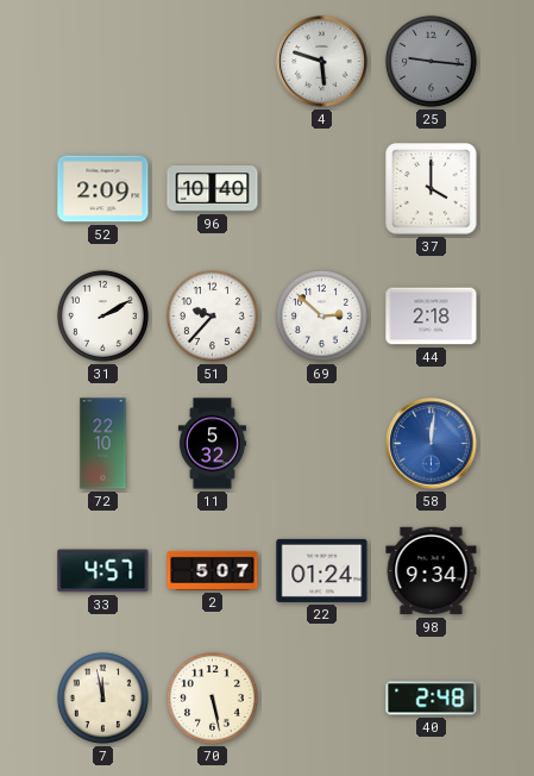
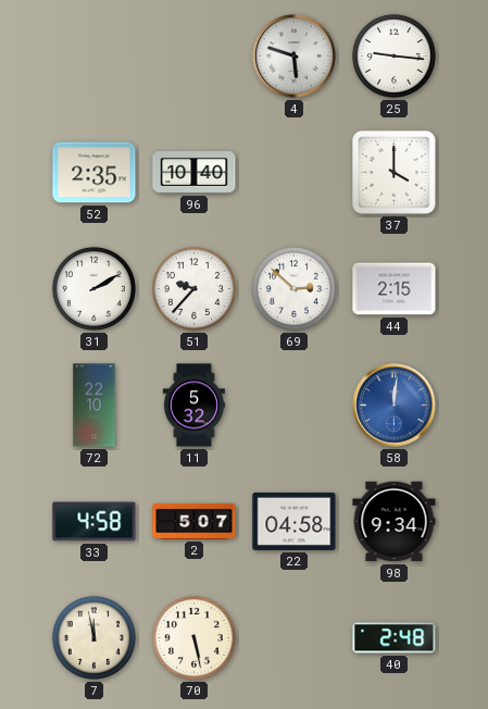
25 dial: grey -> white
52: 2:09 -> 2:35
44: 2:18 -> 2:15
33: 4:57 -> 4:58
22: 01:24 -> 04:58
